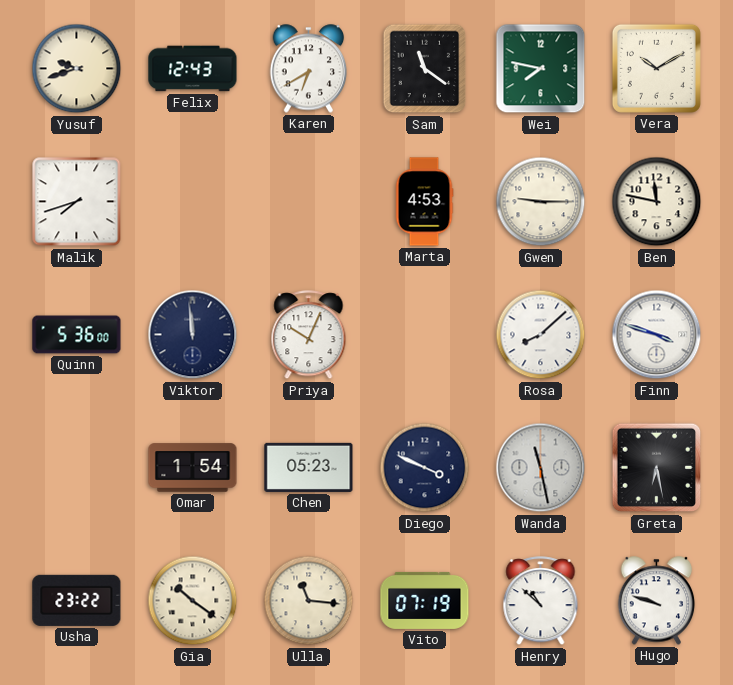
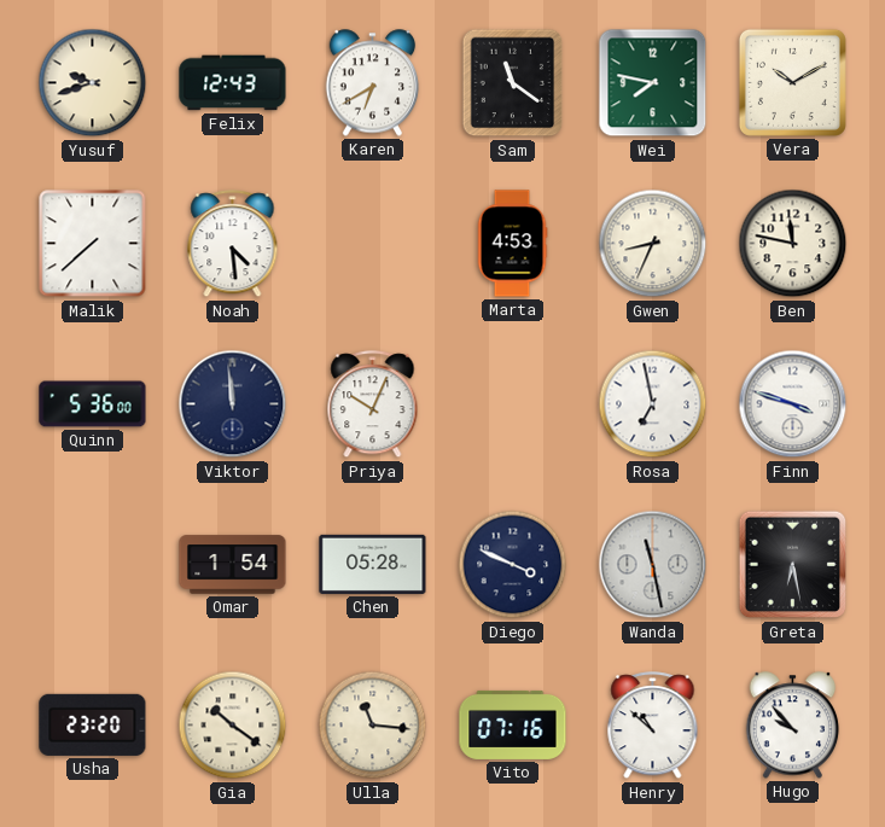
Malik: 7:42 -> 7:38
Noah: none -> 4:29
Gwen: 9:15 -> 8:34
Rosa: 8:08 -> 6:58
Chen: 05:23 -> 05:28
Usha: 23:22 -> 23:20
Vito: 07:19 -> 07:16
Hugo: 9:48 -> 9:53
